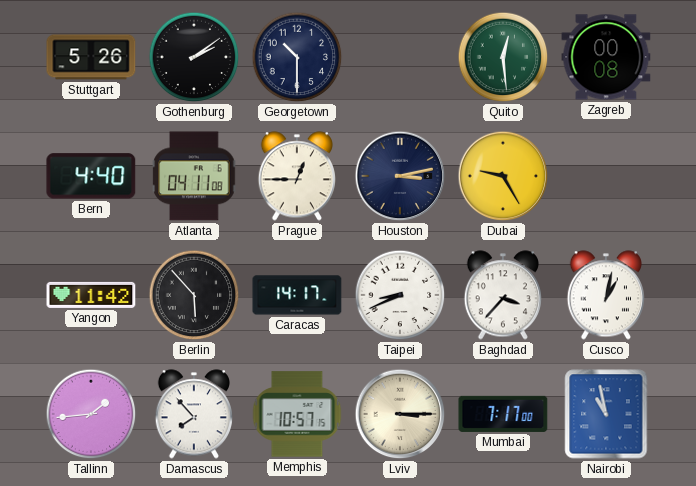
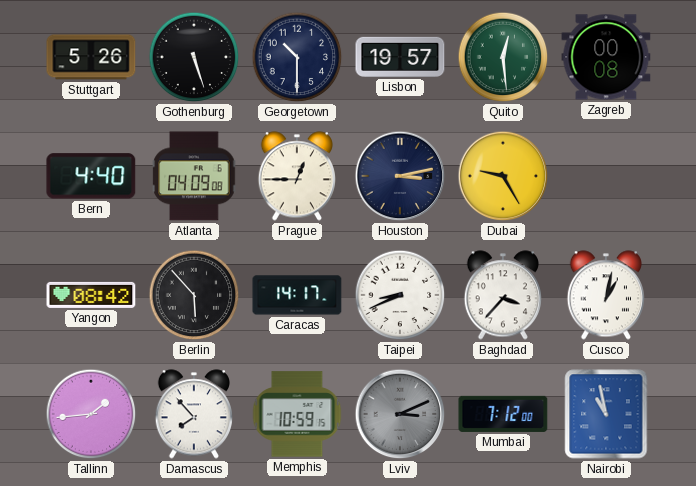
Gothenburg: 2:09 -> 5:27
Lisbon: none -> 19:57
Atlanta: 04:11 -> 04:09
Yangon: 11:42 -> 08:42
Memphis: 10:57 -> 10:59
Lviv: 3:15 -> 3:11
Lviv dial: cream -> grey
Mumbai: 7:17 -> 7:12
